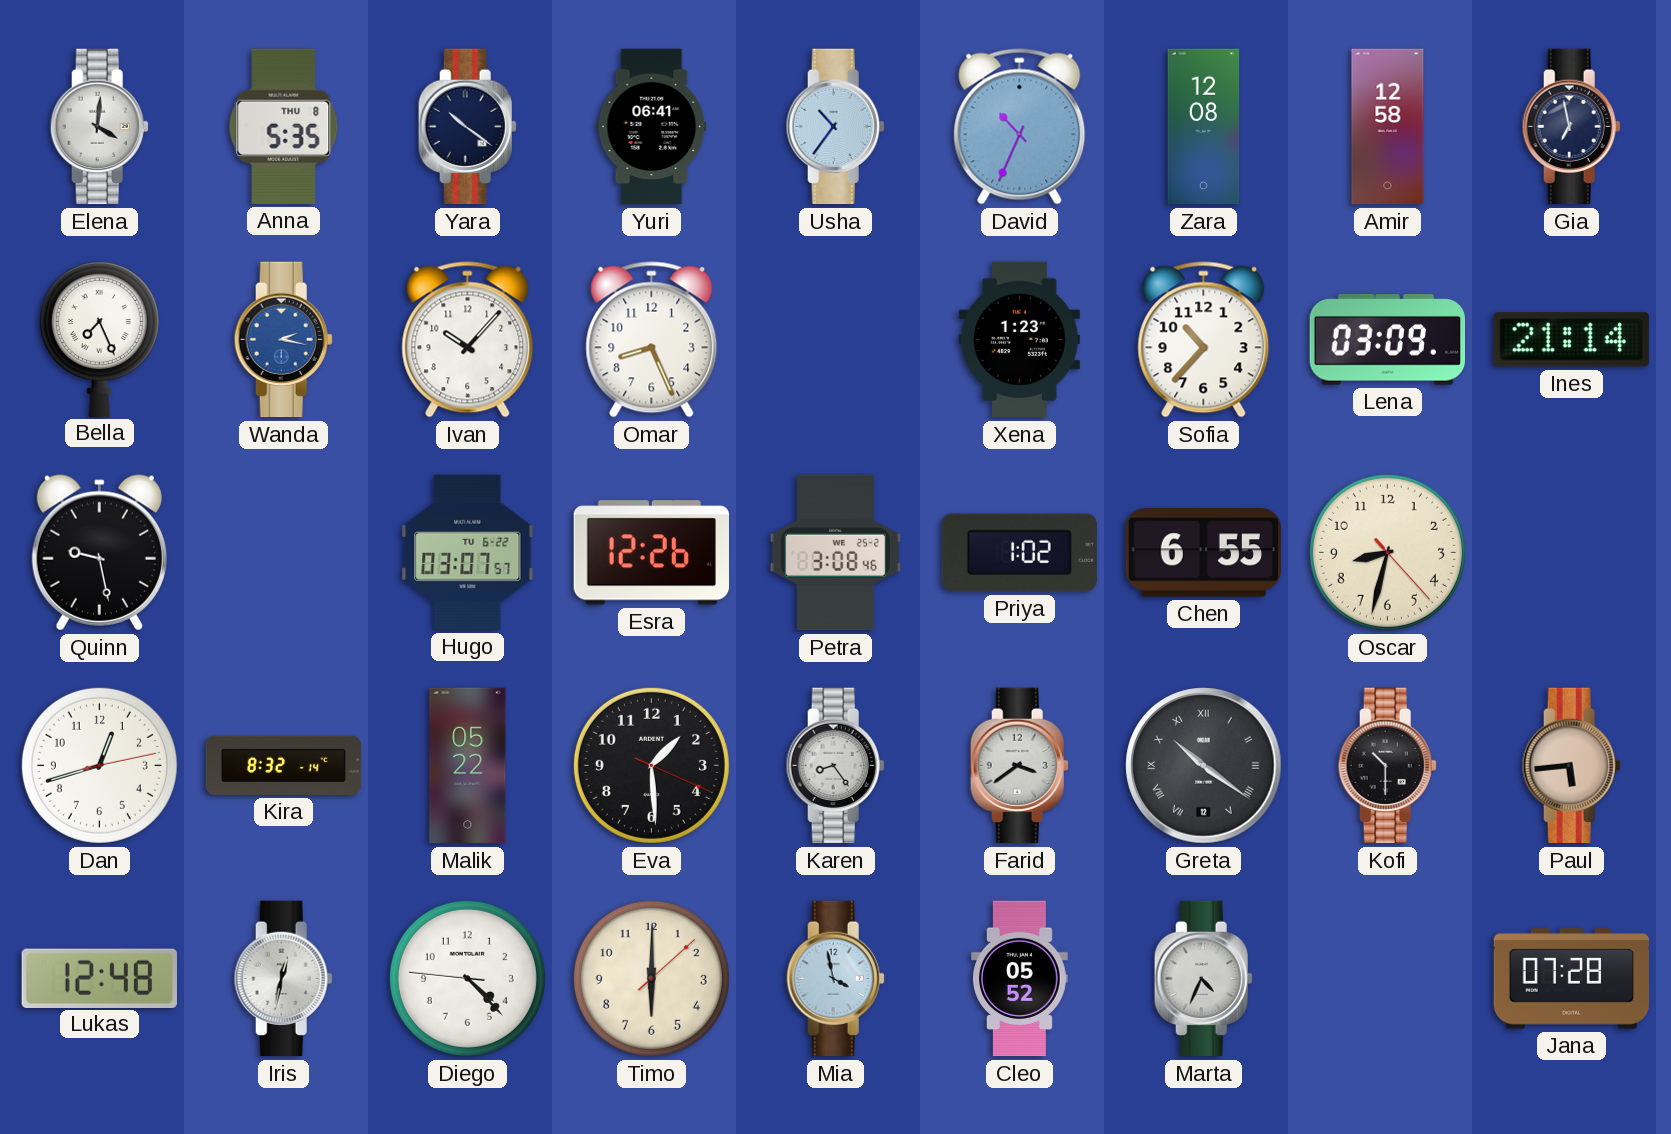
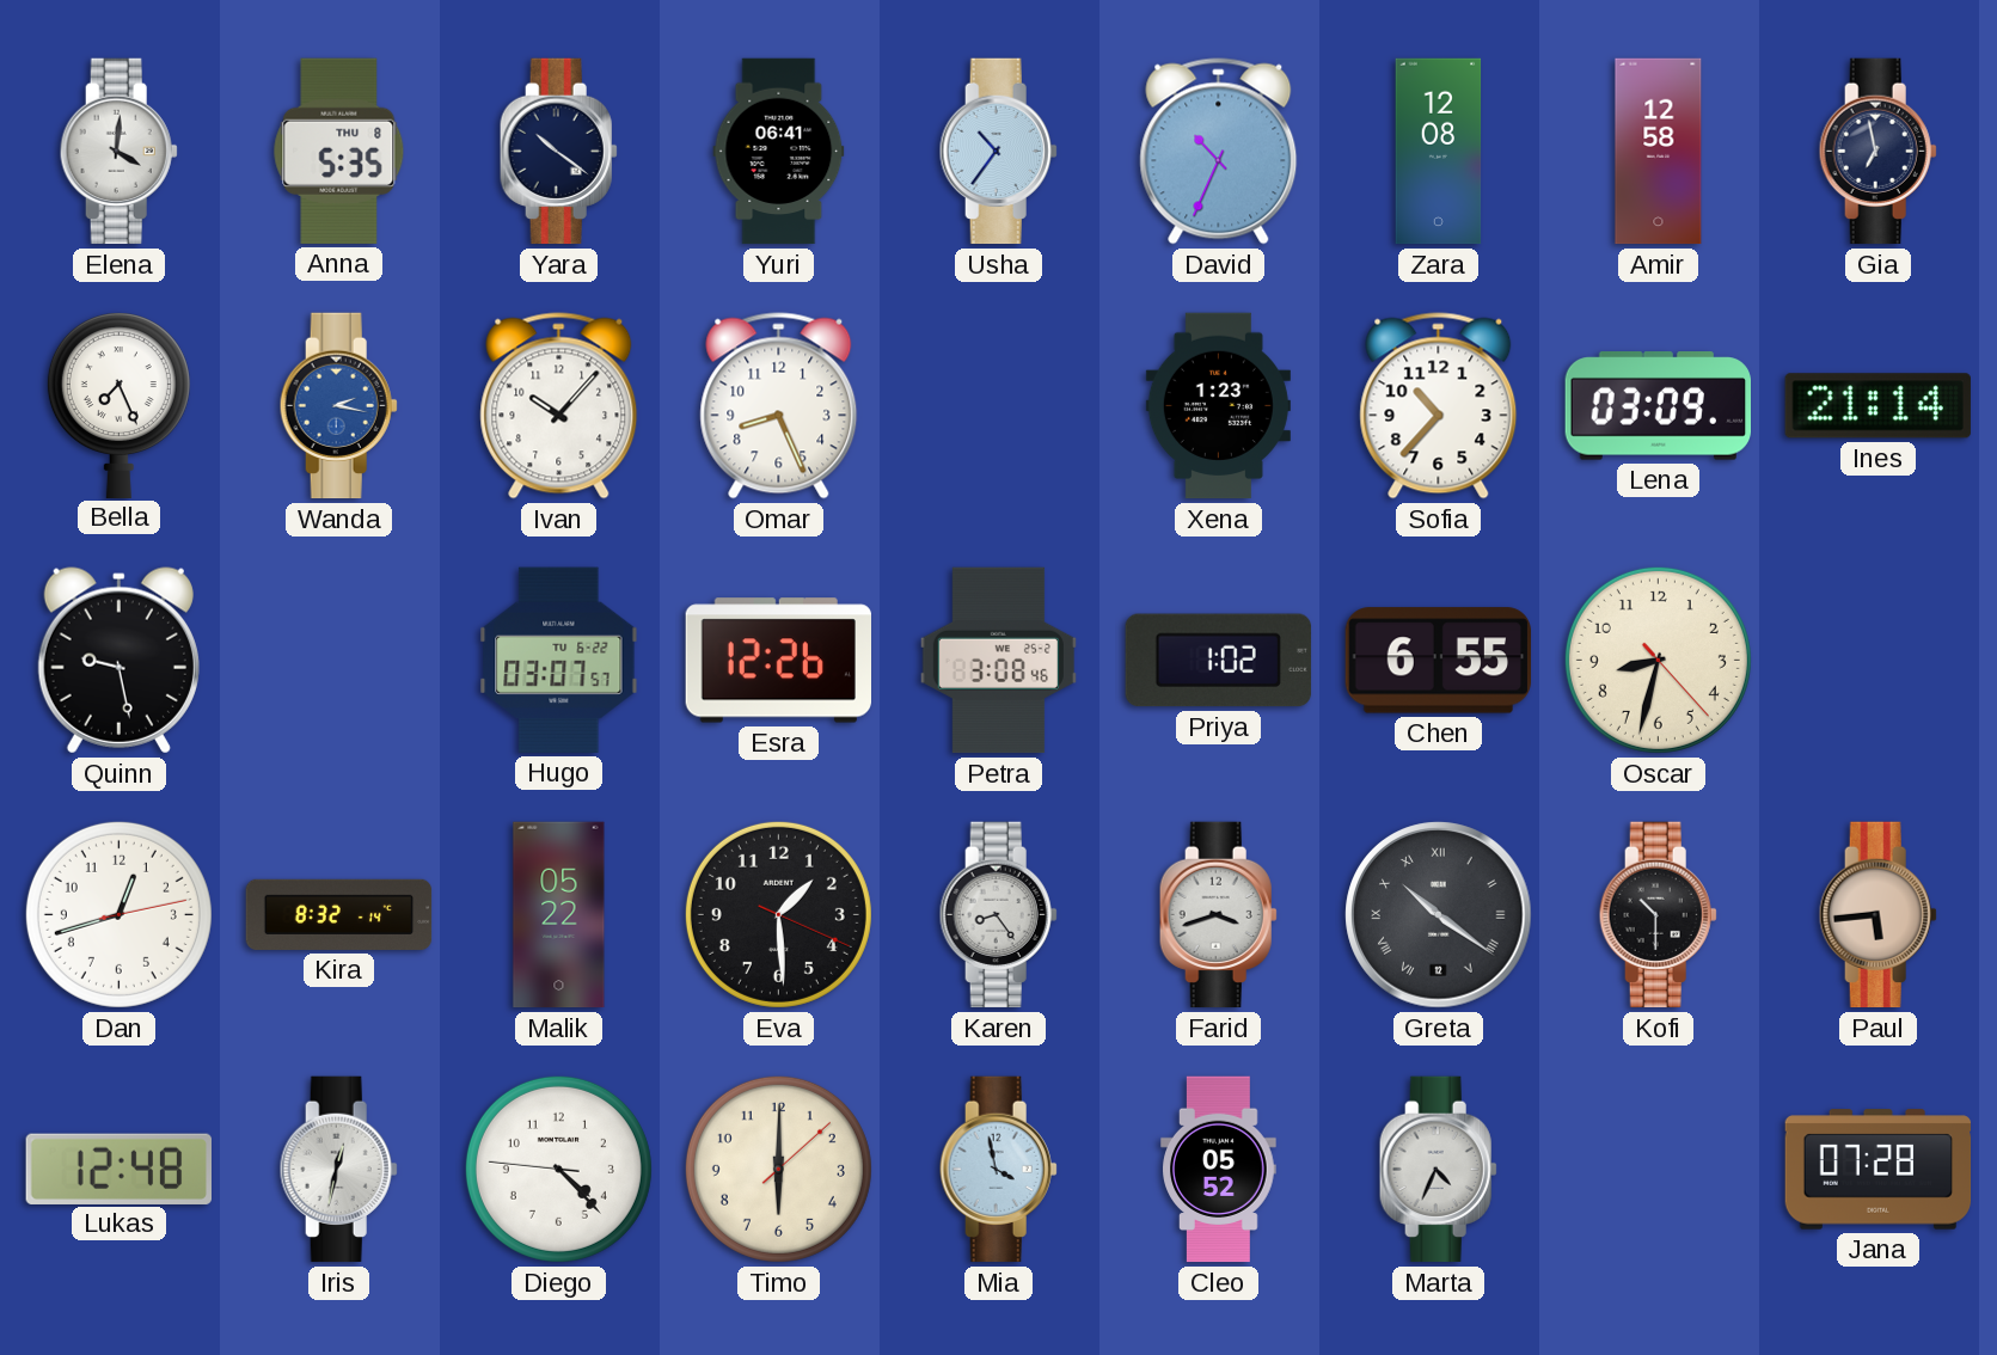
Farid: 3:39 -> 3:42
